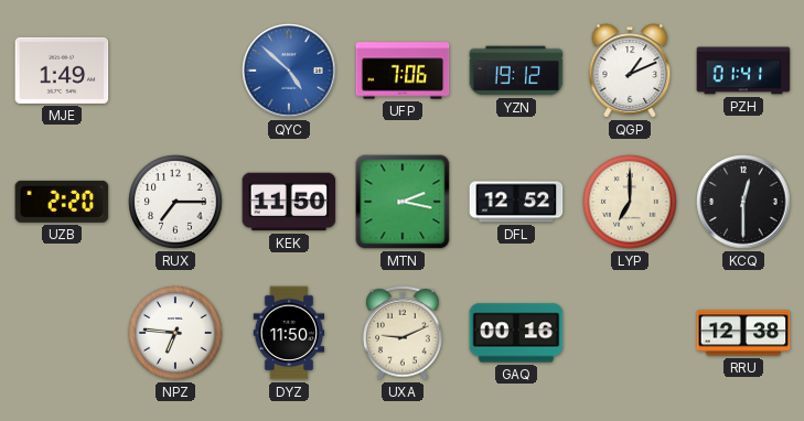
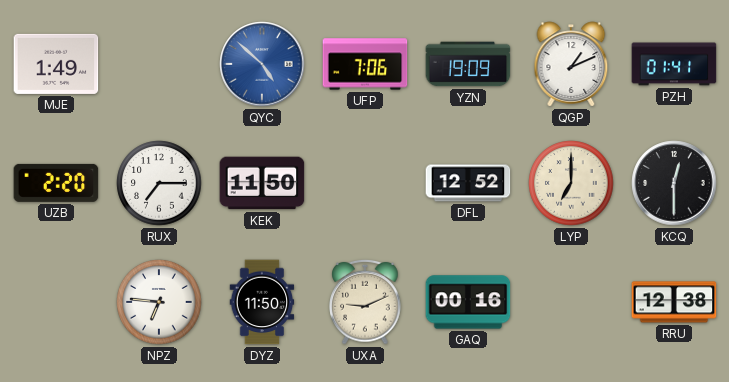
YZN: 19:12 -> 19:09
MTN: 2:17 -> none
